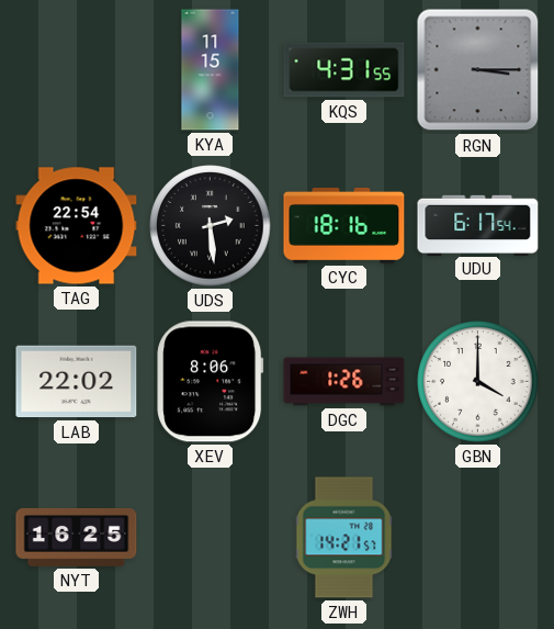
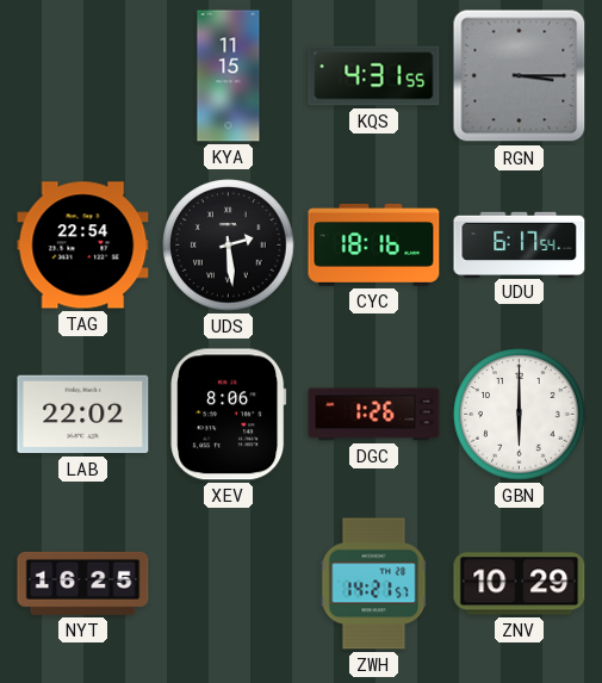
GBN: 4:00 -> 6:00
ZNV: none -> 10:29
